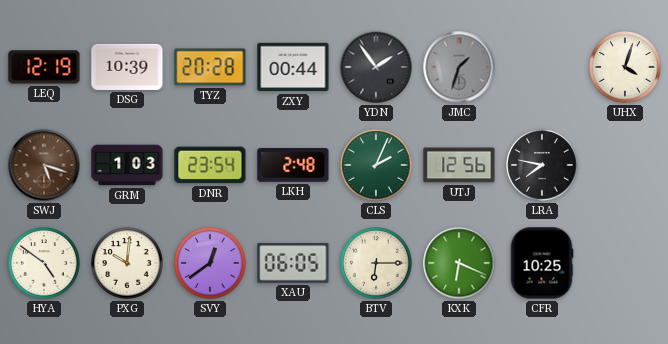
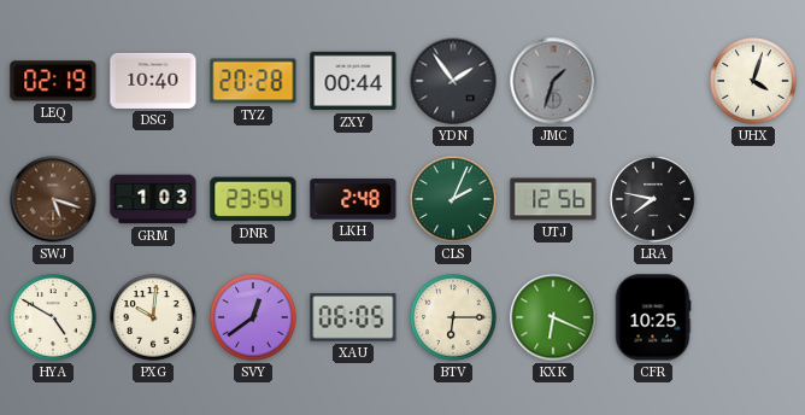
LEQ: 12:19 -> 02:19
DSG: 10:39 -> 10:40
HYA: 4:51 -> 4:50
